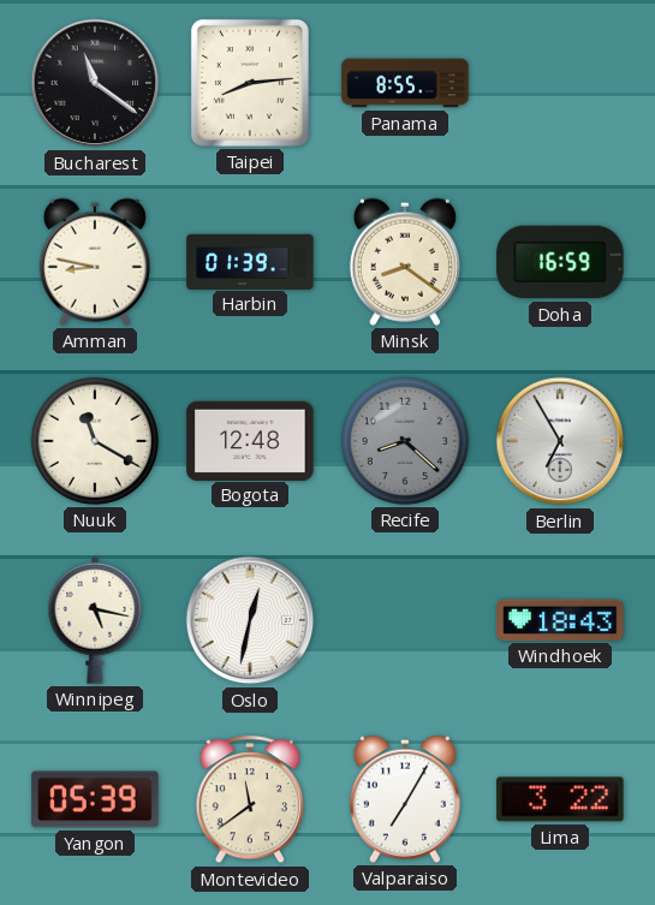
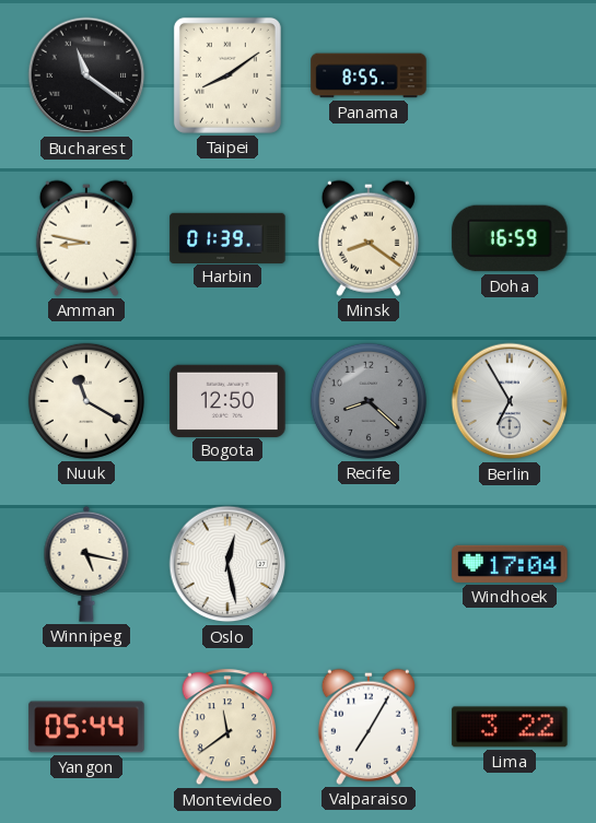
Taipei: 8:14 -> 8:09
Bogota: 12:48 -> 12:50
Oslo: 12:32 -> 12:28
Windhoek: 18:43 -> 17:04
Yangon: 05:39 -> 05:44
